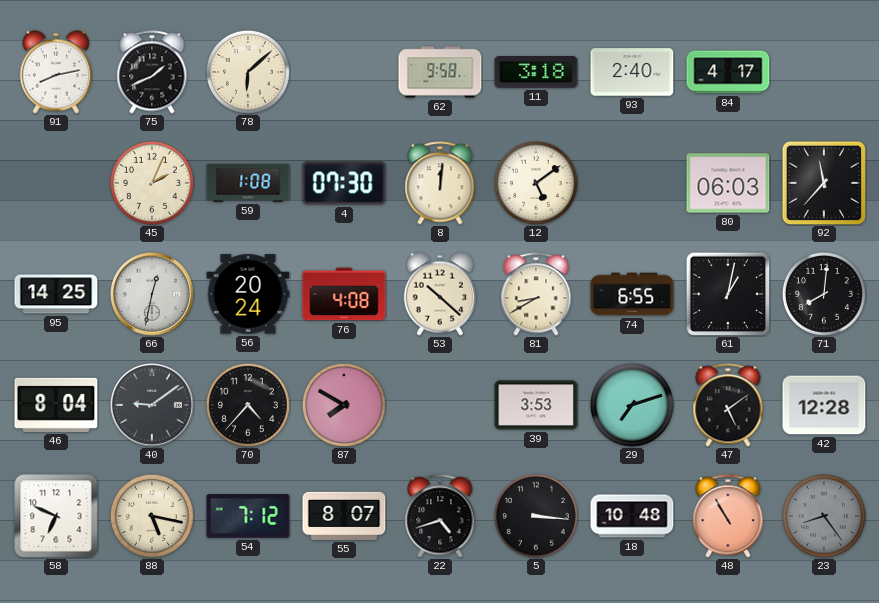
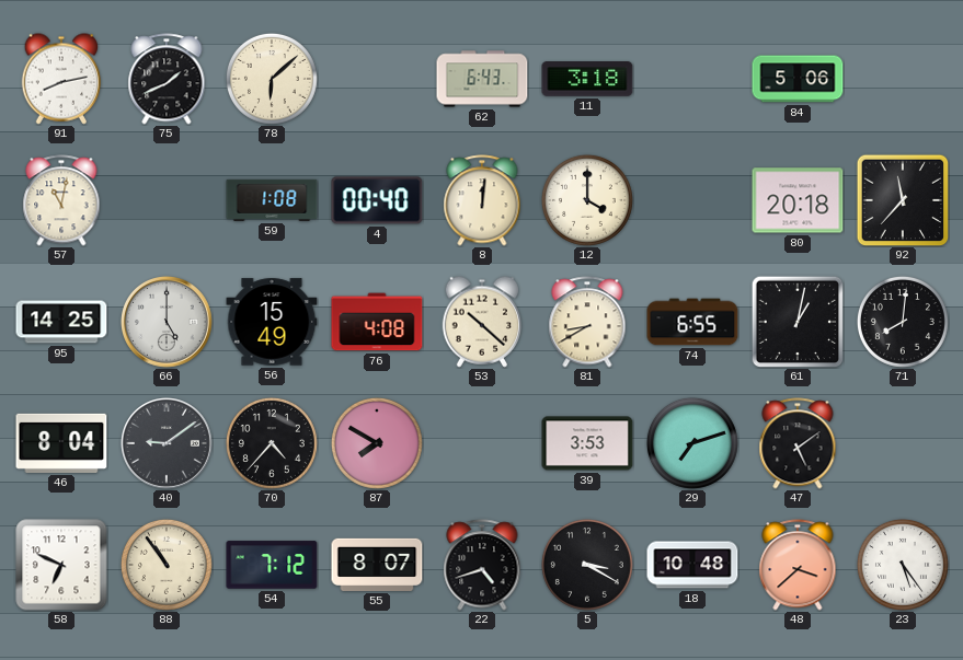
62: 9:58 -> 6:43
93: 2:40 -> none
84: 4:17 -> 5:06
57: none -> 11:02
45: 2:04 -> none
4: 07:30 -> 00:40
12: 5:09 -> 4:00
80: 06:03 -> 20:18
66: 12:32 -> 5:00
56: 20:24 -> 15:49
42: 12:28 -> none
88: 5:17 -> 10:54
5: 3:16 -> 3:20
48: 10:55 -> 3:38
23: 8:24 -> 5:24
23 dial: grey -> white
